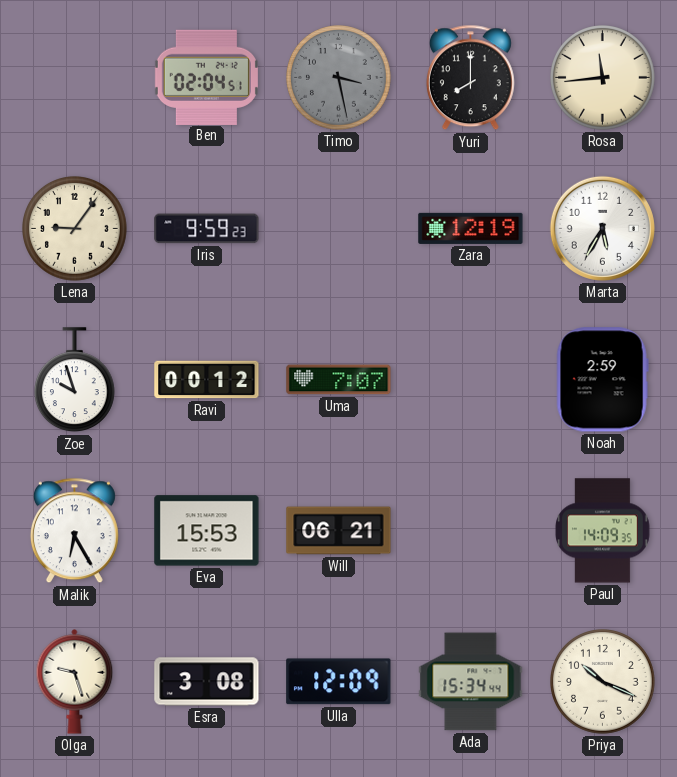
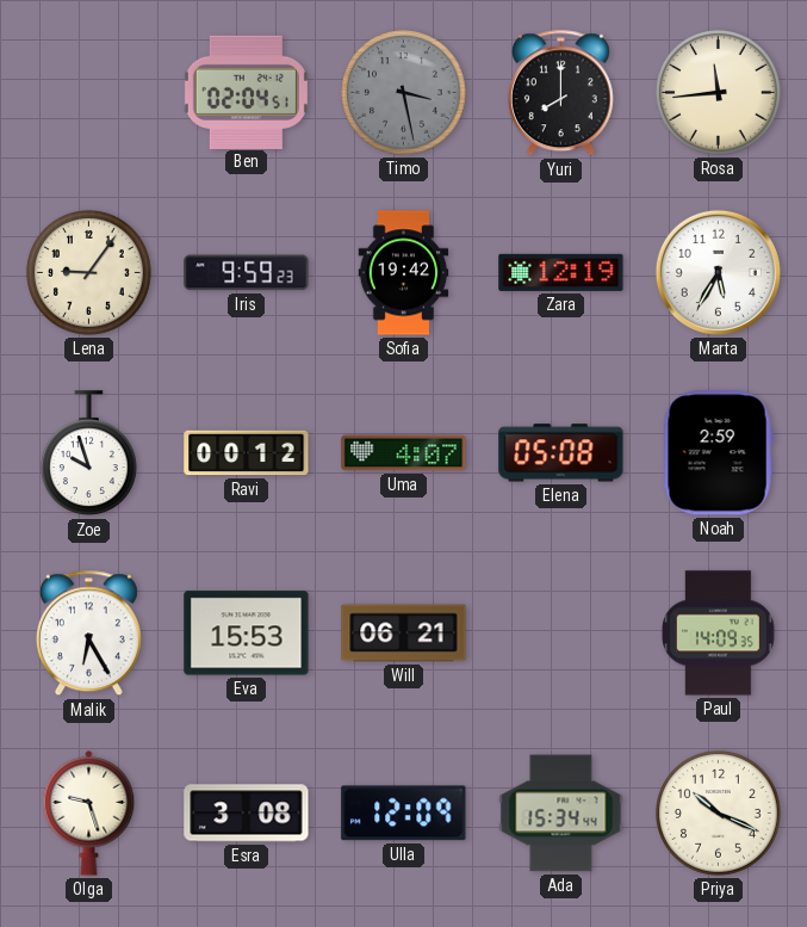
Sofia: none -> 19:42
Uma: 7:07 -> 4:07
Elena: none -> 05:08
